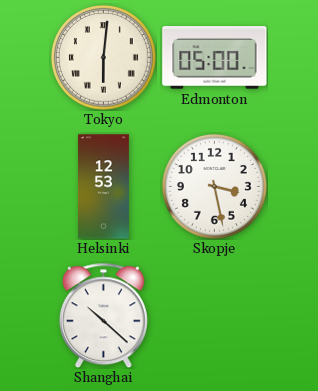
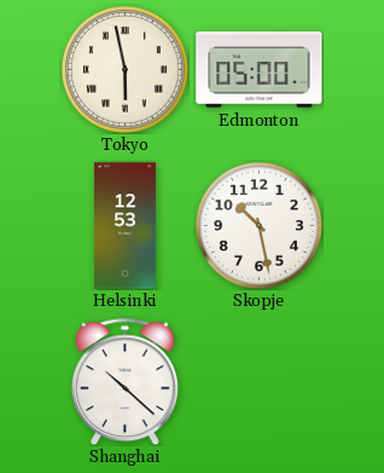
Tokyo: 6:01 -> 5:58
Skopje: 3:28 -> 10:28
